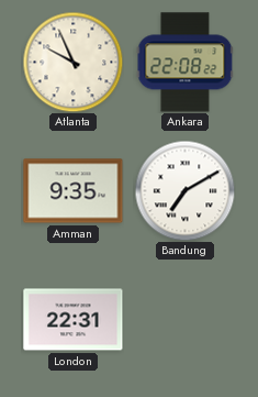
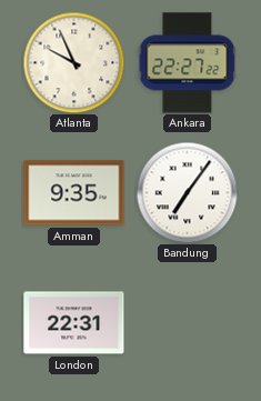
Ankara: 22:08 -> 22:27
Bandung: 7:10 -> 7:06
